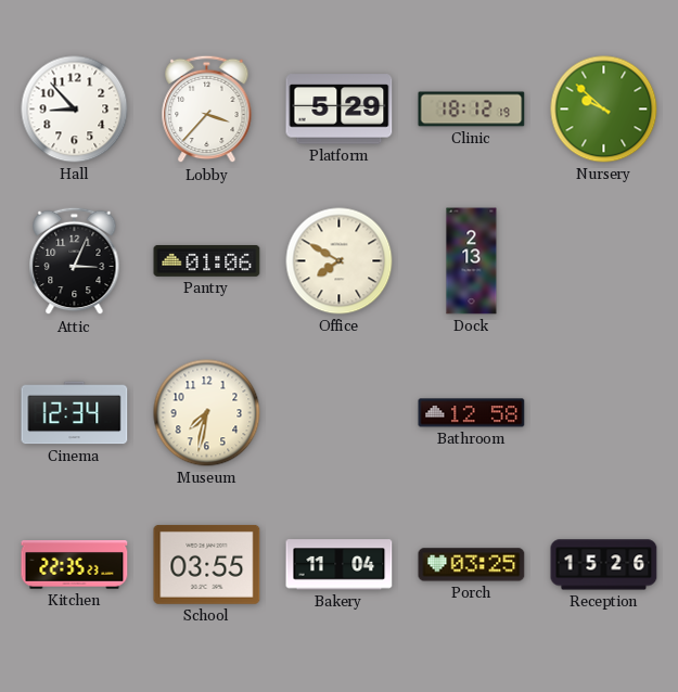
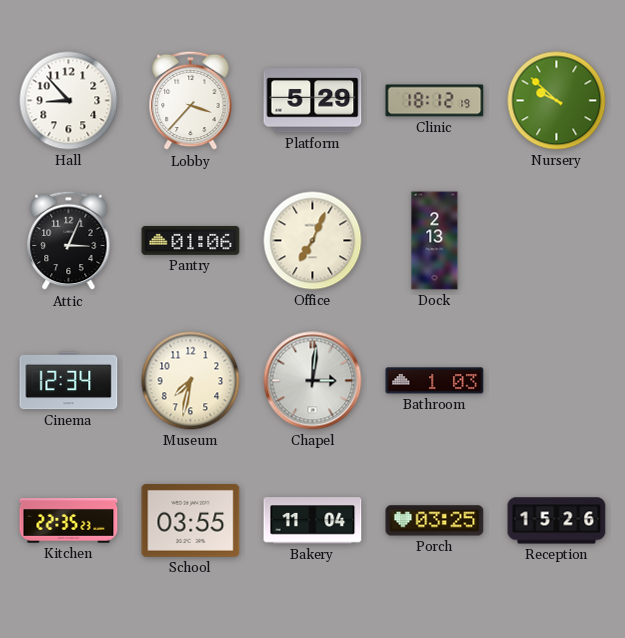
Office: 7:50 -> 7:04
Chapel: none -> 3:01
Bathroom: 12:58 -> 1:03
